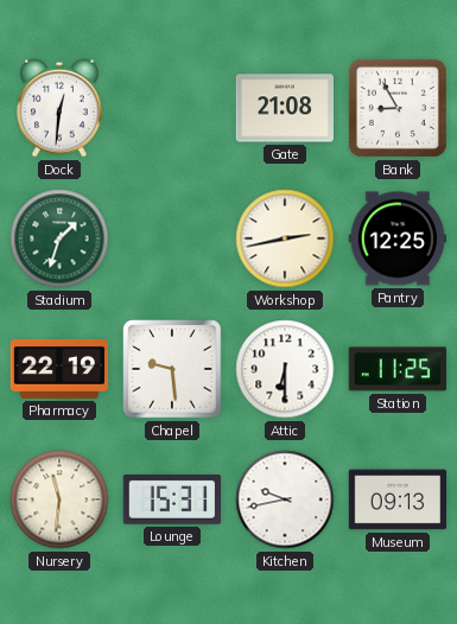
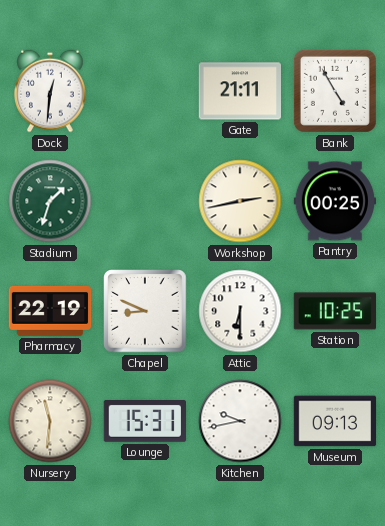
Gate: 21:08 -> 21:11
Bank: 8:55 -> 4:55
Pantry: 12:25 -> 00:25
Chapel: 9:29 -> 8:49
Station: 11:25 -> 10:25
